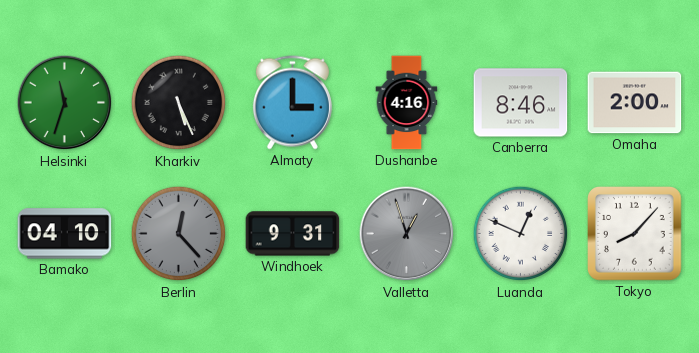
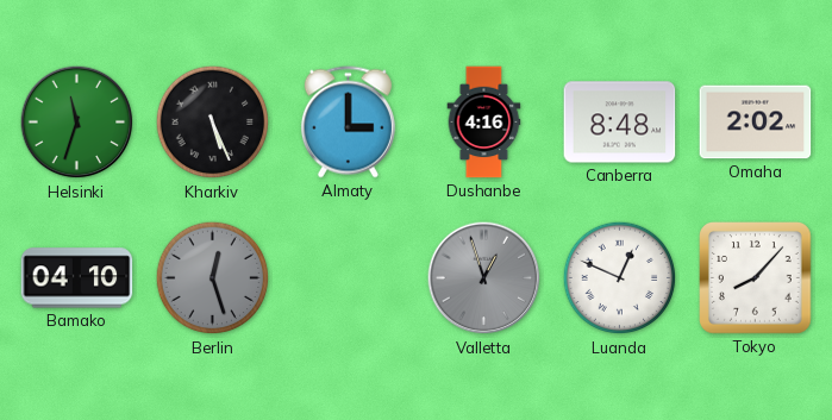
Canberra: 8:46 -> 8:48
Omaha: 2:00 -> 2:02
Berlin: 12:23 -> 12:27
Windhoek: 9:31 -> none
